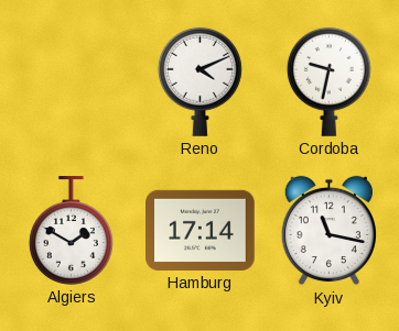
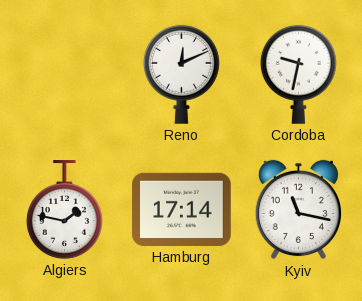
Reno: 4:11 -> 12:11
Algiers: 1:50 -> 1:47
